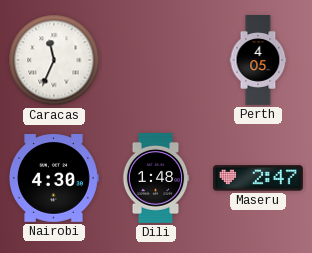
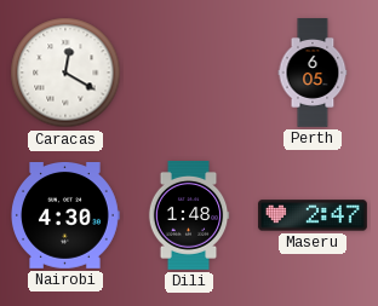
Caracas: 11:34 -> 12:20
Perth: 4:05 -> 6:05
